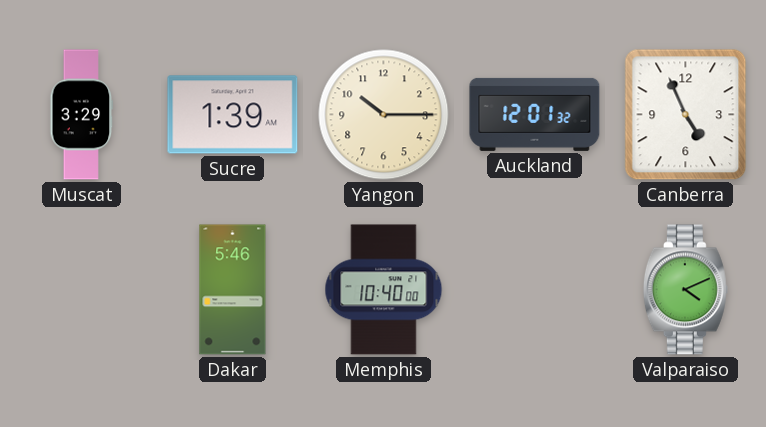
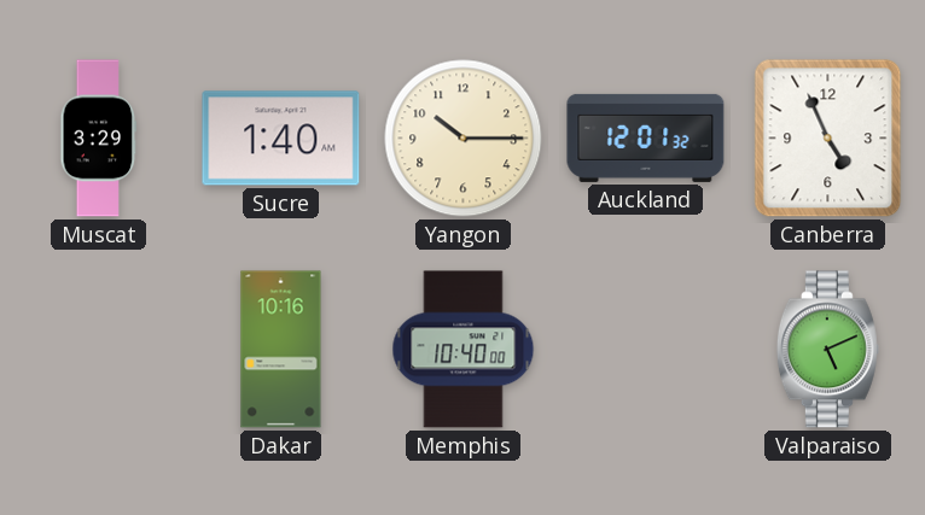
Sucre: 1:39 -> 1:40
Dakar: 5:46 -> 10:16
Valparaiso: 4:11 -> 5:11
